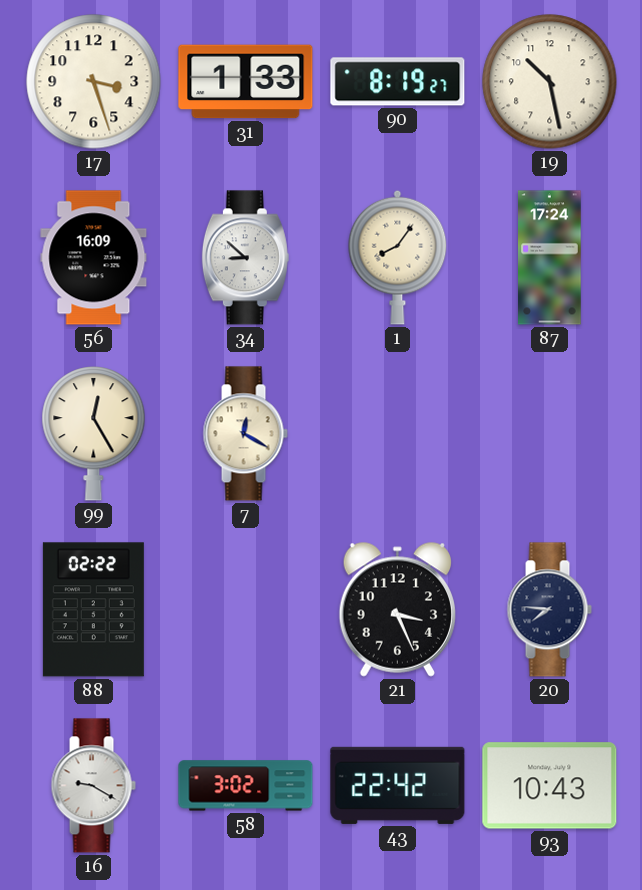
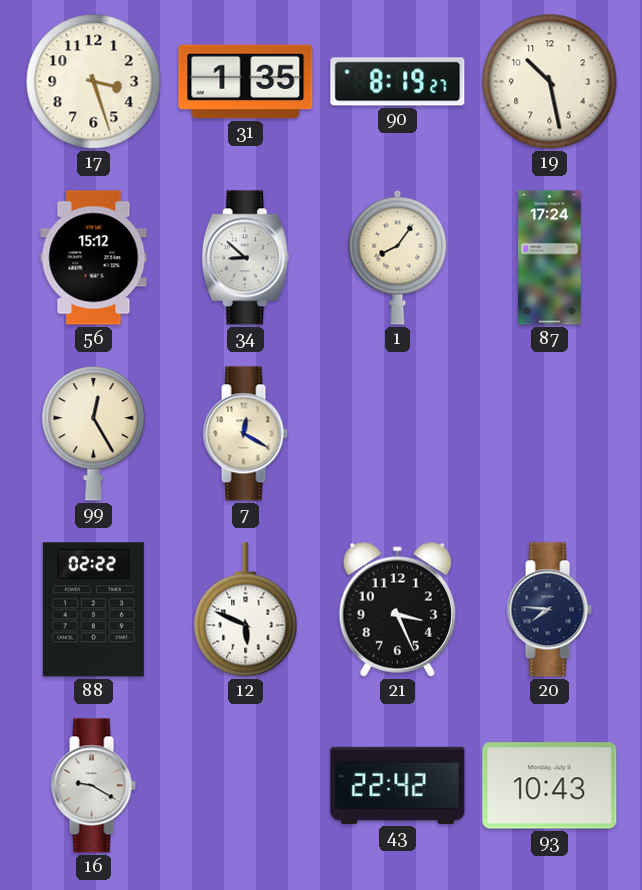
31: 1:33 -> 1:35
56: 16:09 -> 15:12
12: none -> 5:49
58: 3:02 -> none
